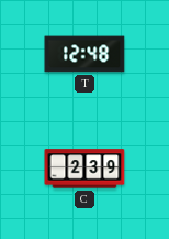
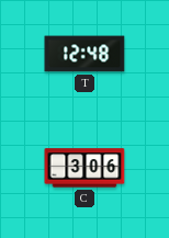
C: 2:39 -> 3:06
